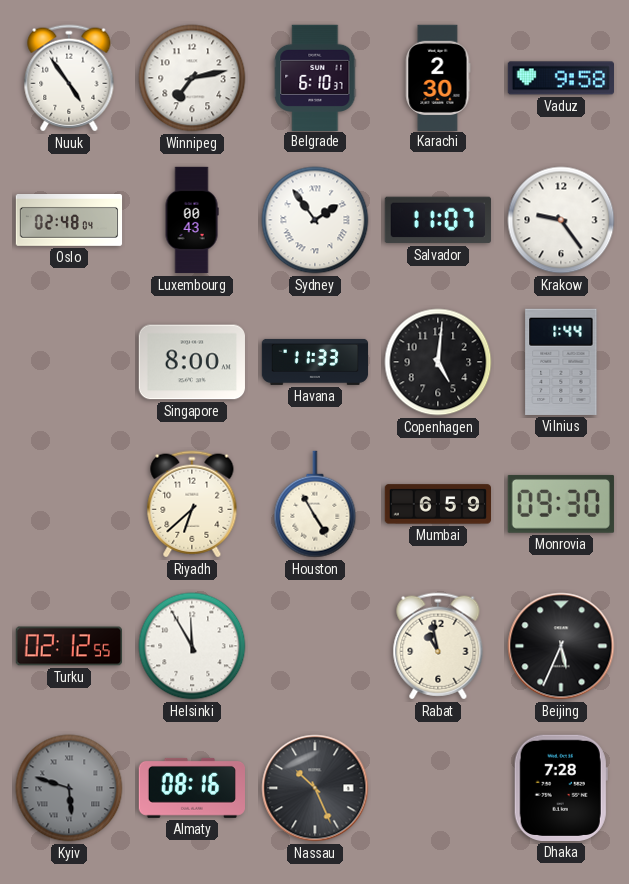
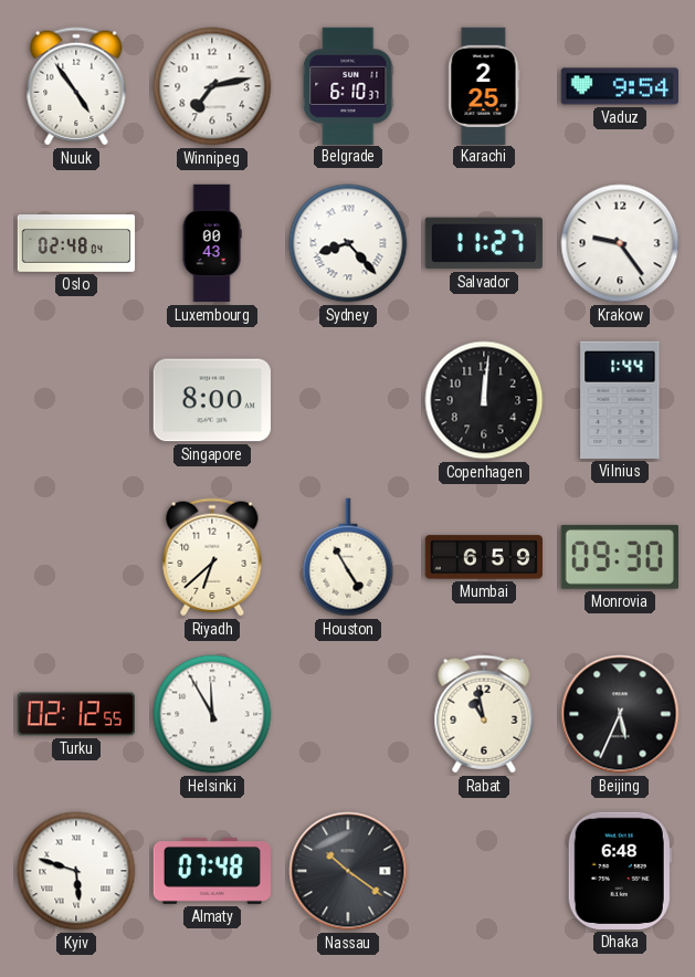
Karachi: 2:30 -> 2:25
Vaduz: 9:58 -> 9:54
Sydney: 1:54 -> 8:23
Salvador: 11:07 -> 11:27
Havana: 11:33 -> none
Copenhagen: 5:01 -> 12:01
Kyiv dial: grey -> white
Almaty: 08:16 -> 07:48
Nassau: 10:26 -> 10:21
Dhaka: 7:28 -> 6:48
